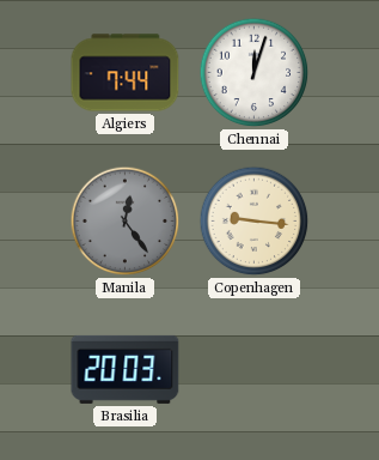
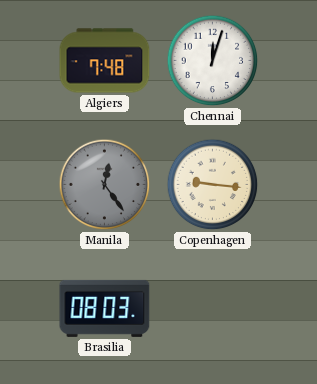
Algiers: 7:44 -> 7:48
Brasilia: 20:03 -> 08:03
